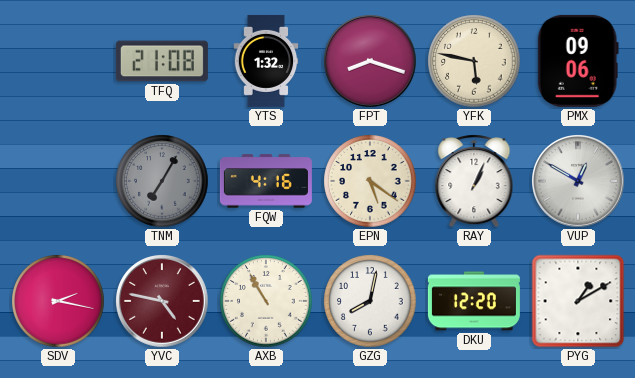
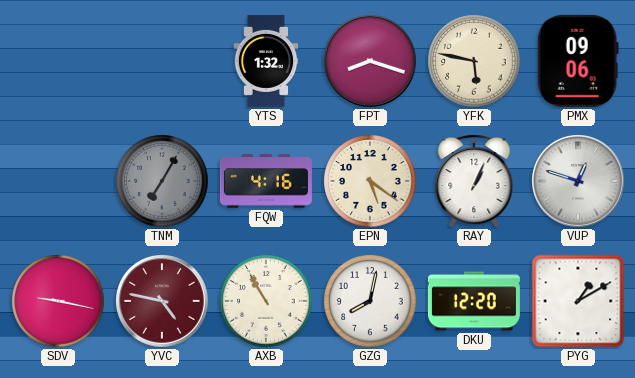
TFQ: 21:08 -> none
VUP: 12:50 -> 12:48
SDV: 2:17 -> 9:17
